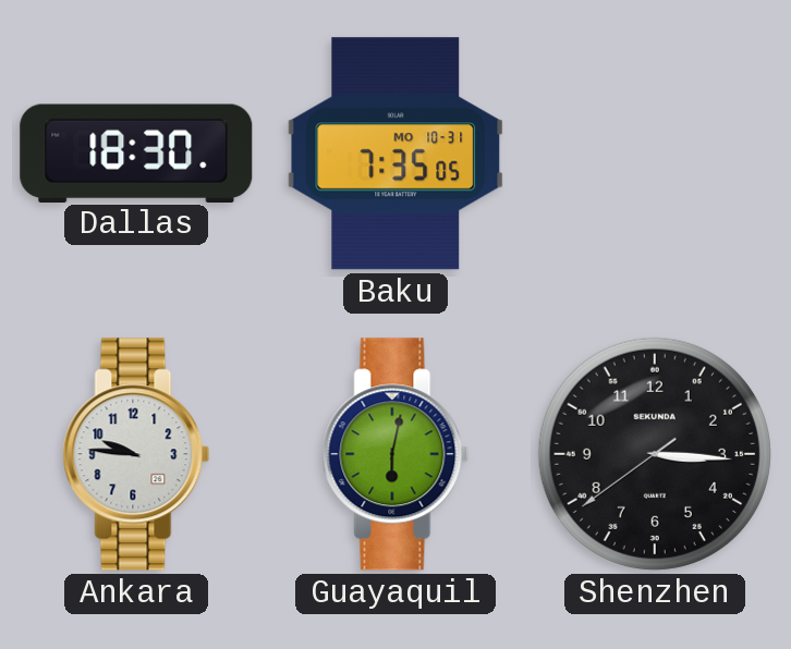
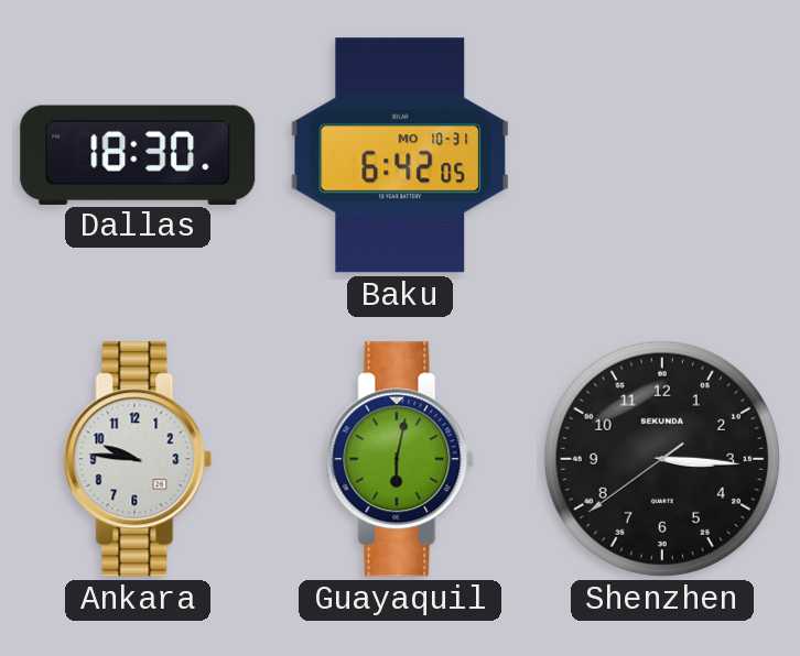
Baku: 7:35 -> 6:42
